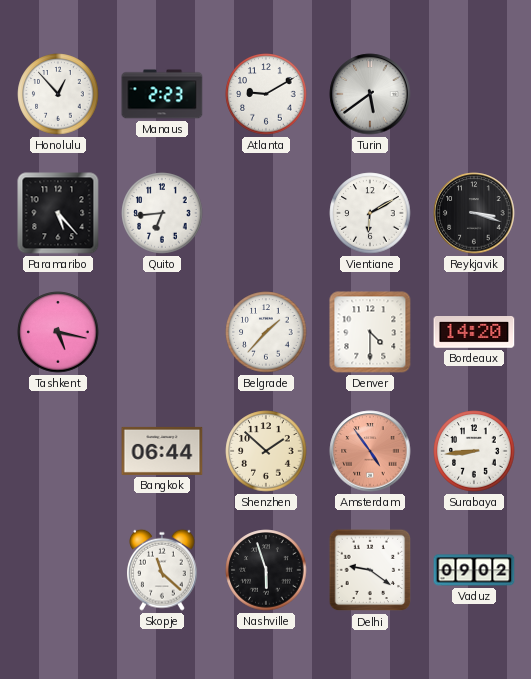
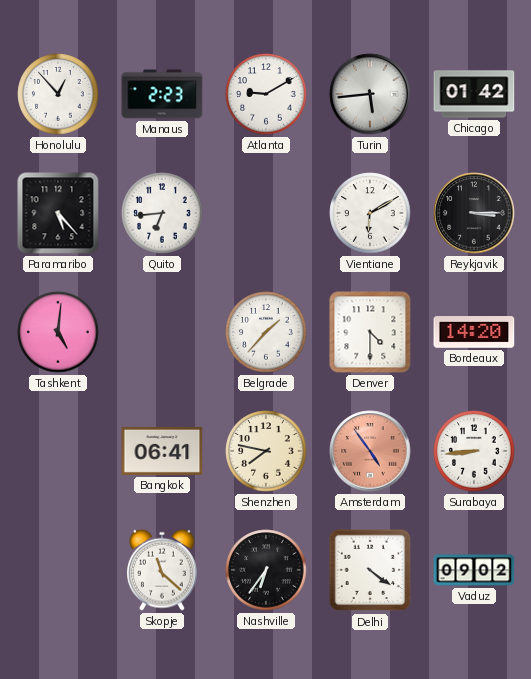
Turin: 5:39 -> 5:44
Chicago: none -> 01:42
Reykjavik: 3:18 -> 3:15
Tashkent: 5:17 -> 5:01
Bangkok: 06:44 -> 06:41
Shenzhen: 1:52 -> 7:47
Nashville: 5:57 -> 6:36
Delhi: 9:21 -> 4:21
